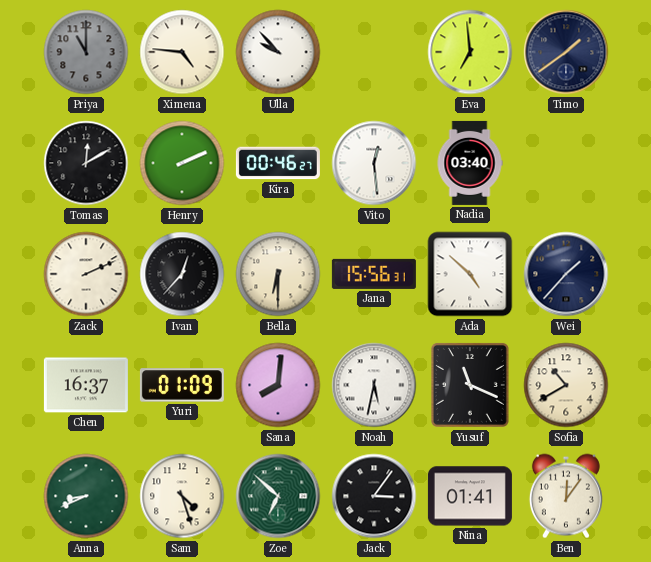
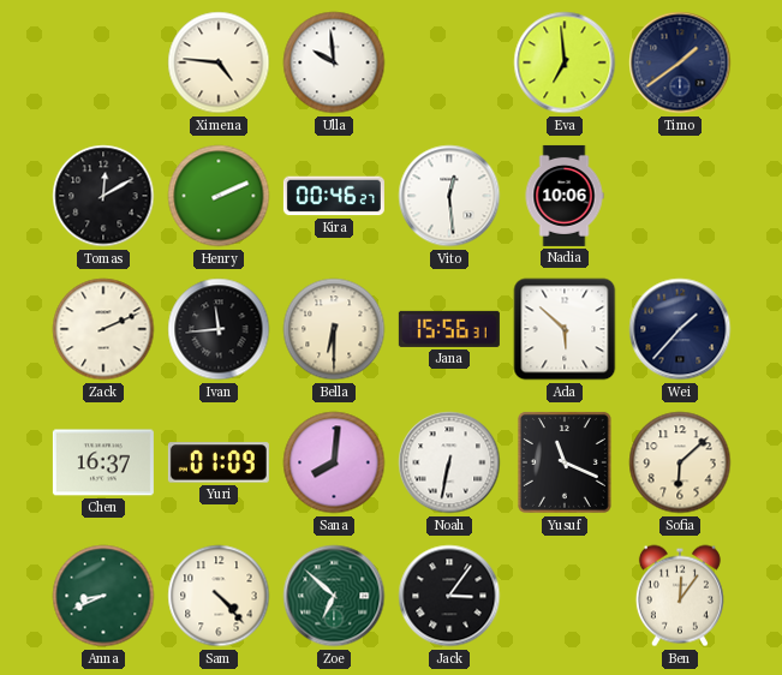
Priya: 11:00 -> none
Ulla: 9:53 -> 9:59
Nadia: 03:40 -> 10:06
Ivan: 12:37 -> 11:44
Ada: 4:52 -> 5:52
Noah: 5:32 -> 6:32
Sofia: 10:40 -> 6:08
Sam: 4:27 -> 4:23
Nina: 01:41 -> none
